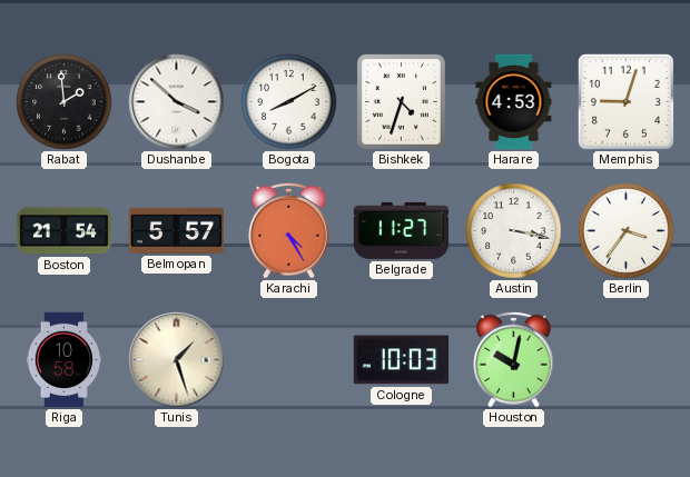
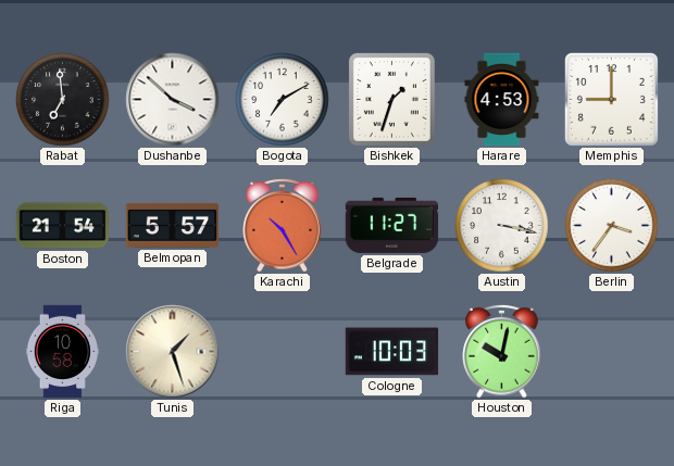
Rabat: 1:59 -> 6:59
Bogota: 8:10 -> 7:10
Bishkek: 4:33 -> 1:33
Memphis: 9:03 -> 9:00
Karachi: 4:25 -> 10:25
